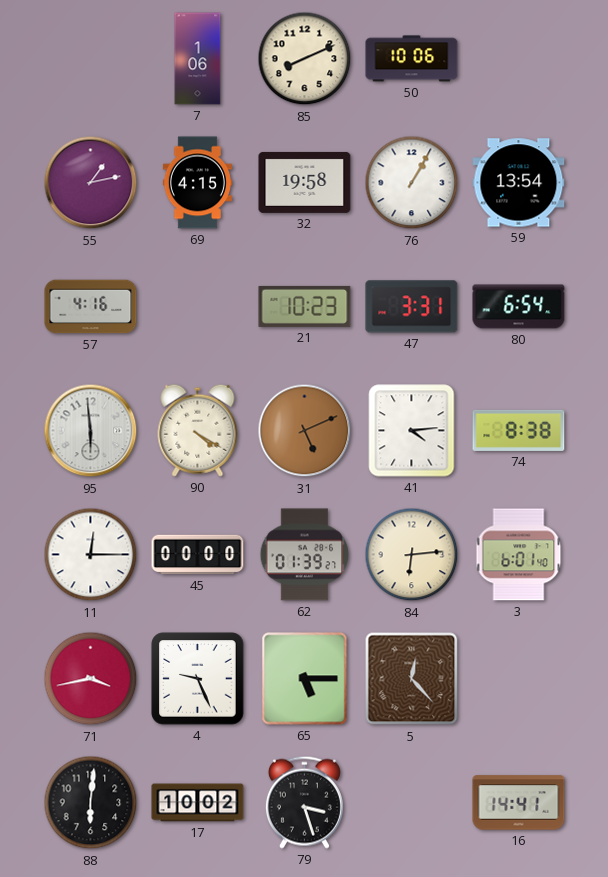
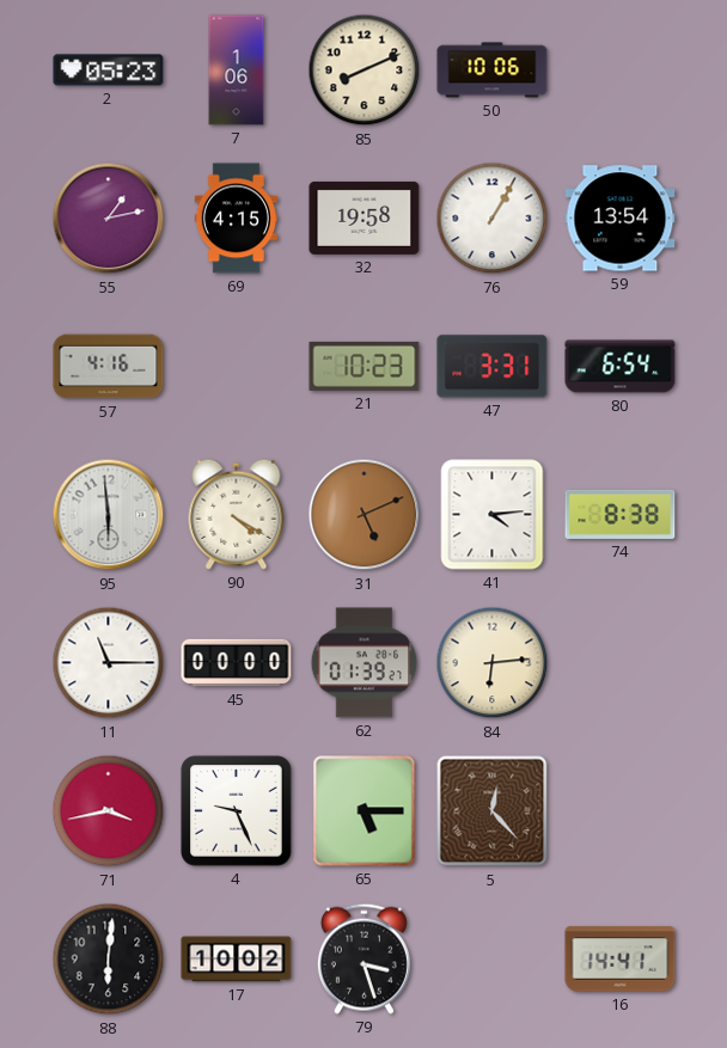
2: none -> 05:23
11: 12:15 -> 11:15
3: 6:01 -> none
